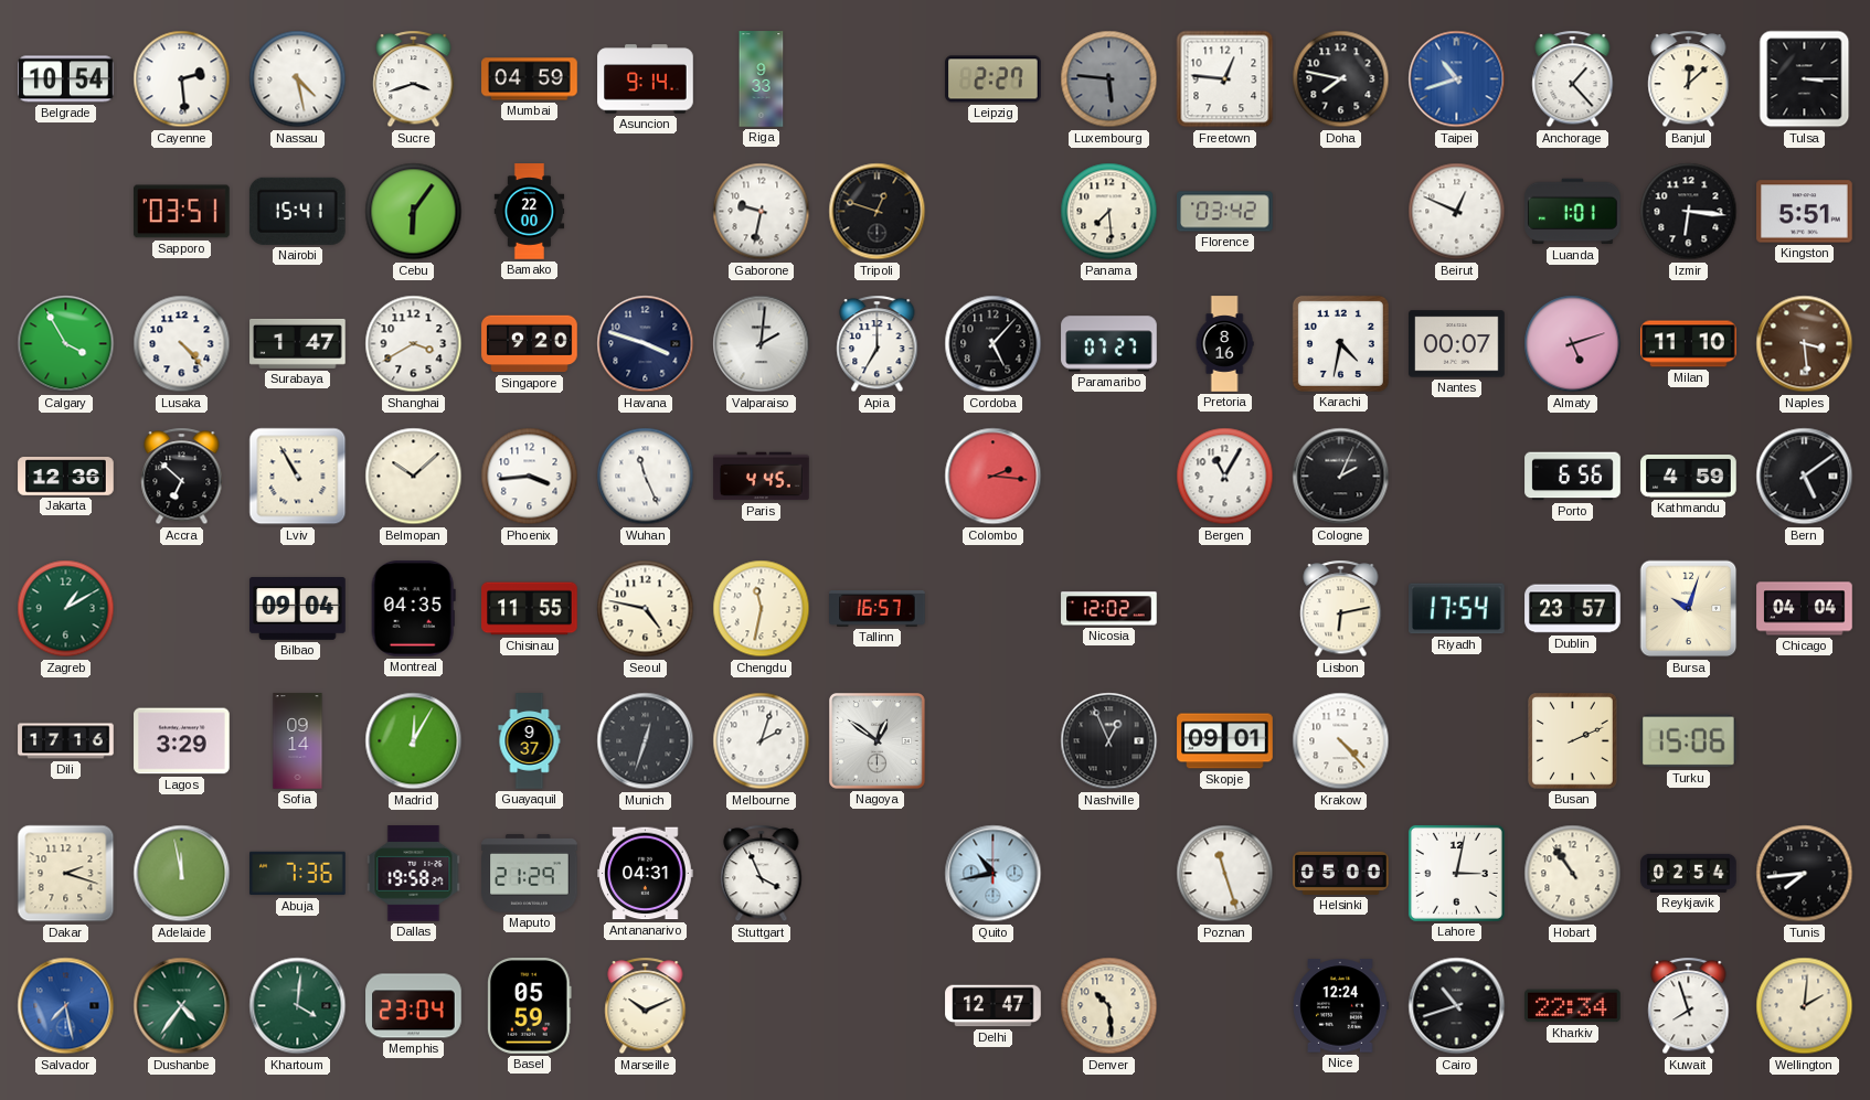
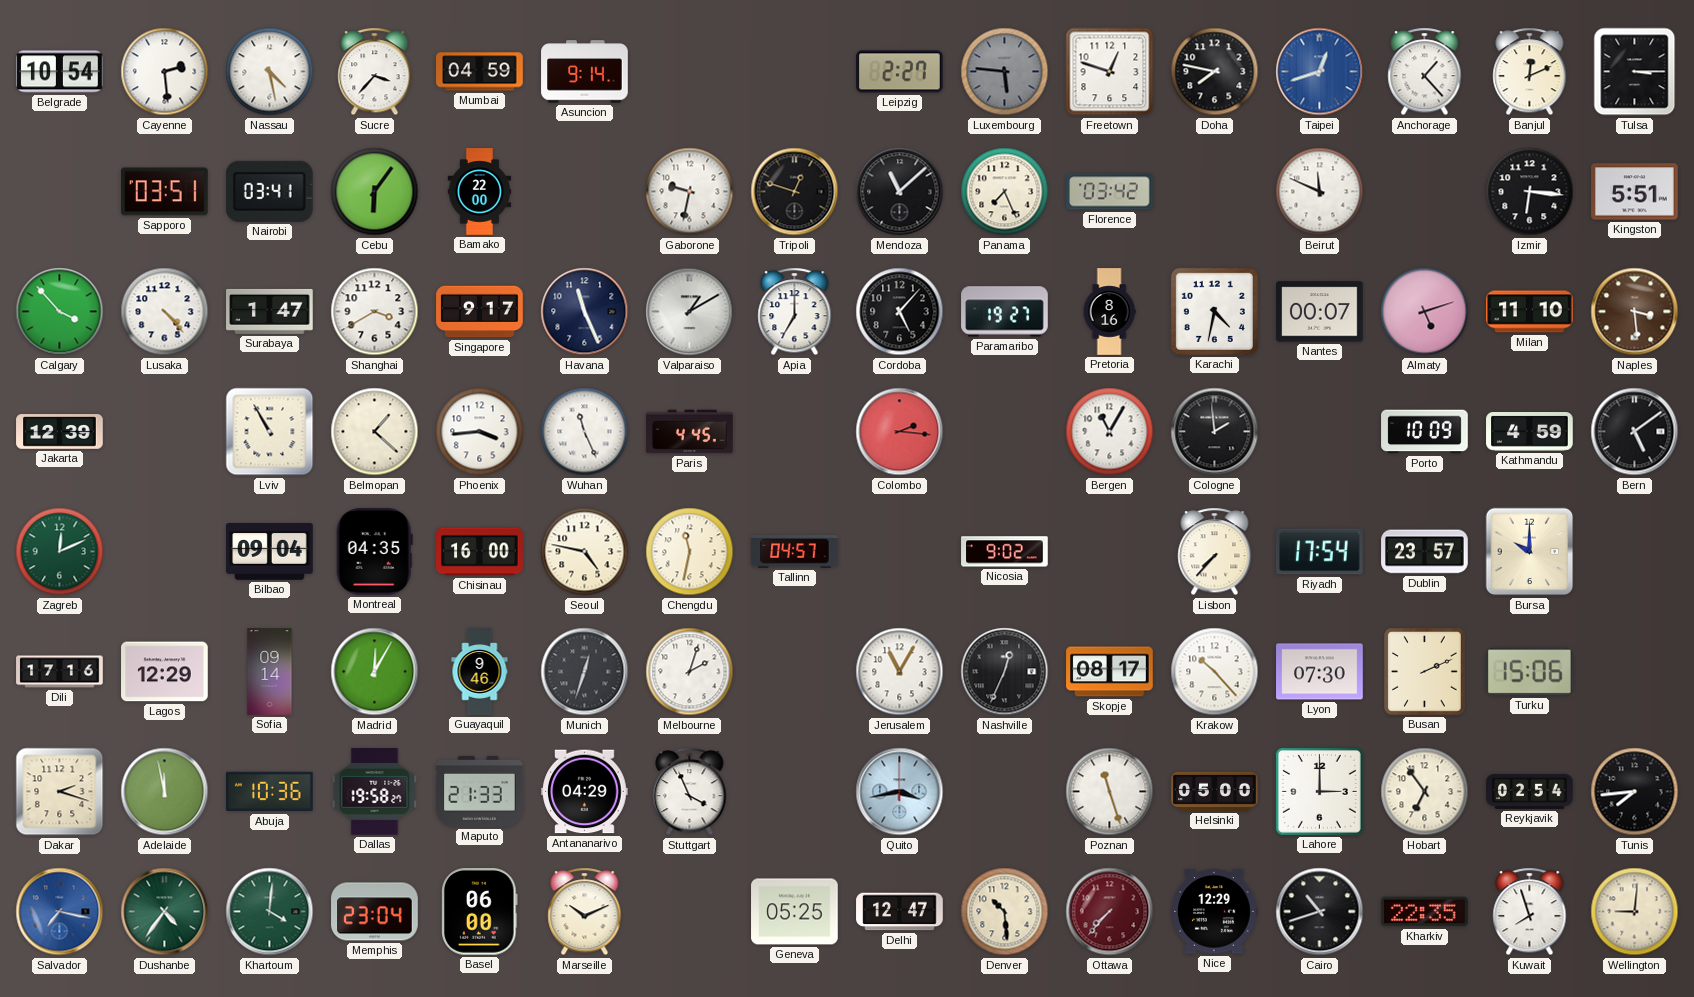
Sucre: 3:42 -> 3:37
Riga: 9:33 -> none
Freetown: 12:46 -> 12:48
Taipei: 10:42 -> 12:42
Banjul: 12:08 -> 12:11
Nairobi: 15:41 -> 03:41
Mendoza: none -> 11:08
Panama: 7:29 -> 7:26
Beirut: 12:49 -> 11:49
Luanda: 1:01 -> none
Calgary: 3:55 -> 3:53
Singapore: 9:20 -> 9:17
Havana: 3:48 -> 11:26
Valparaiso: 2:01 -> 1:10
Paramaribo: 07:27 -> 19:27
Jakarta: 12:36 -> 12:39
Accra: 6:52 -> none
Belmopan: 10:08 -> 1:22
Cologne: 2:04 -> 1:59
Porto: 6:56 -> 10:09
Zagreb: 1:10 -> 12:11
Chisinau: 11:55 -> 16:00
Tallinn: 16:57 -> 04:57
Nicosia: 12:02 -> 9:02
Lisbon: 6:13 -> 7:37
Bursa: 10:03 -> 10:00
Chicago: 04:04 -> none
Lagos: 3:29 -> 12:29
Guayaquil: 9:37 -> 9:46
Nagoya: 12:51 -> none
Jerusalem: none -> 11:05
Nashville: 12:56 -> 12:34
Skopje: 09:01 -> 08:17
Krakow: 4:23 -> 10:23
Lyon: none -> 07:30
Abuja: 7:36 -> 10:36
Maputo: 21:29 -> 21:33
Antananarivo: 04:31 -> 04:29
Quito: 10:43 -> 3:43
Lahore: 3:02 -> 3:00
Hobart: 10:54 -> 6:54
Salvador: 7:28 -> 7:17
Basel: 05:59 -> 06:00
Geneva: none -> 05:25
Ottawa: none -> 7:37
Nice: 12:24 -> 12:29
Kharkiv: 22:34 -> 22:35
Wellington: 2:01 -> 9:01
